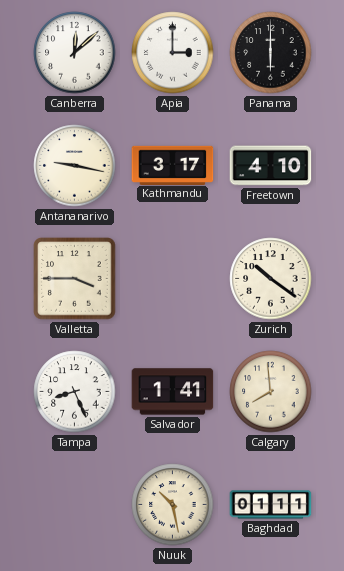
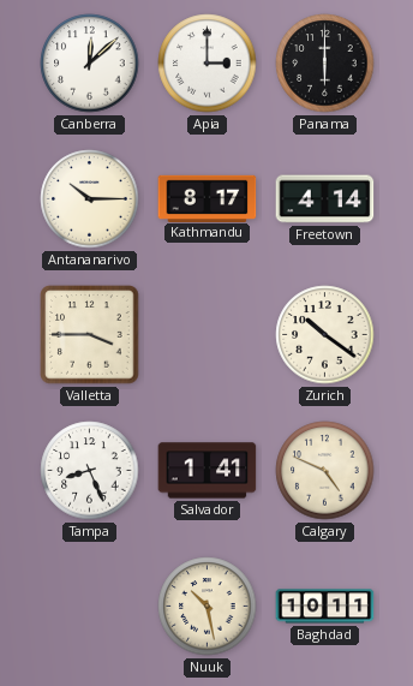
Antananarivo: 9:17 -> 10:15
Kathmandu: 3:17 -> 8:17
Freetown: 4:10 -> 4:14
Calgary: 7:59 -> 4:49
Baghdad: 01:11 -> 10:11
